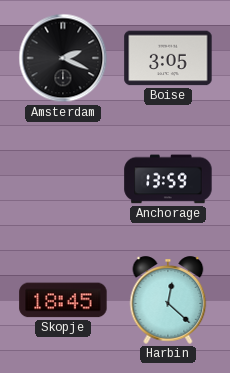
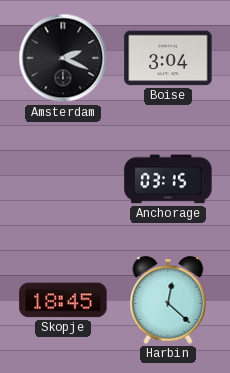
Boise: 3:05 -> 3:04
Anchorage: 13:59 -> 03:15
